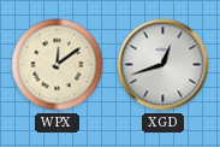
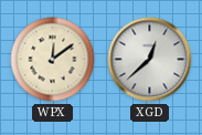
XGD: 12:42 -> 12:38
